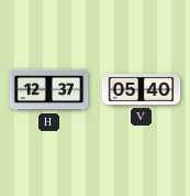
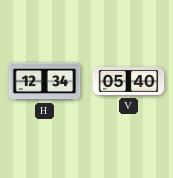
H: 12:37 -> 12:34
